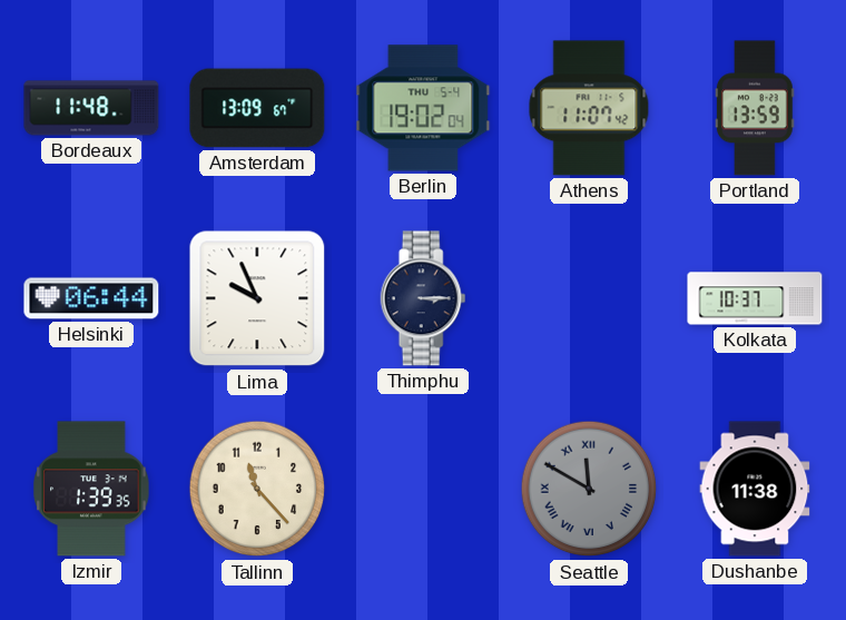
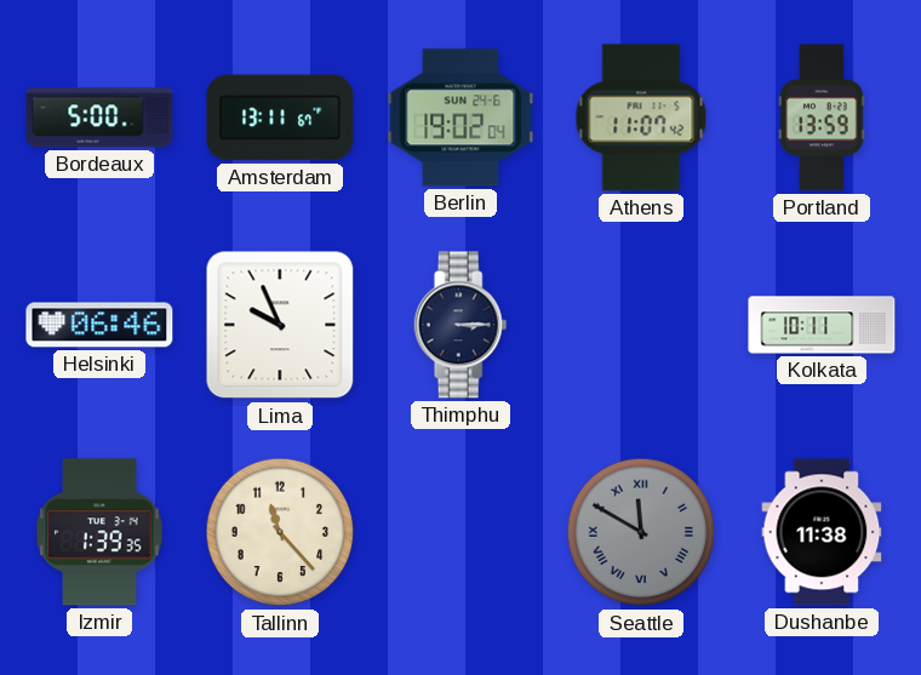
Bordeaux: 11:48 -> 5:00
Amsterdam: 13:09 -> 13:11
Berlin date: THU 5-4 -> SUN 24-6
Helsinki: 06:44 -> 06:46
Kolkata: 10:37 -> 10:11
